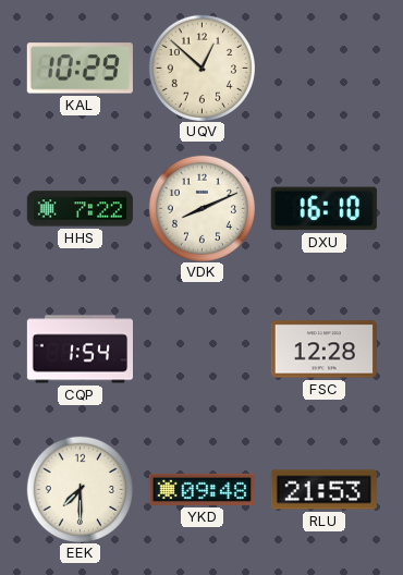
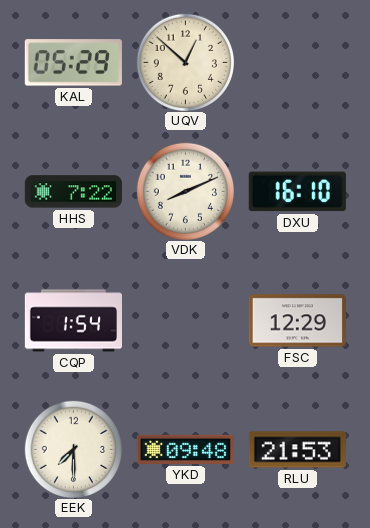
KAL: 10:29 -> 05:29
FSC: 12:28 -> 12:29
